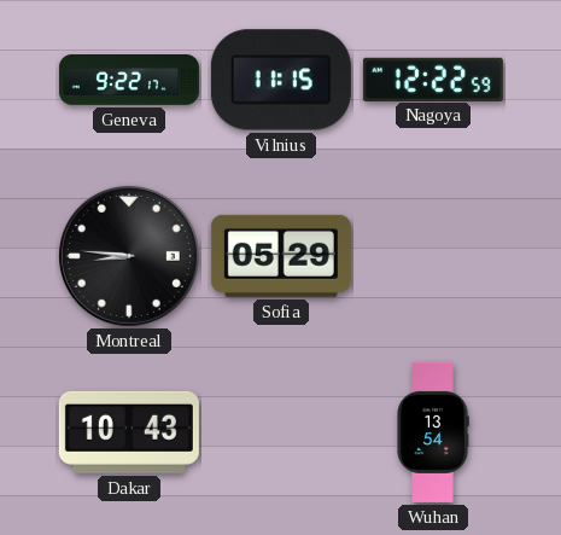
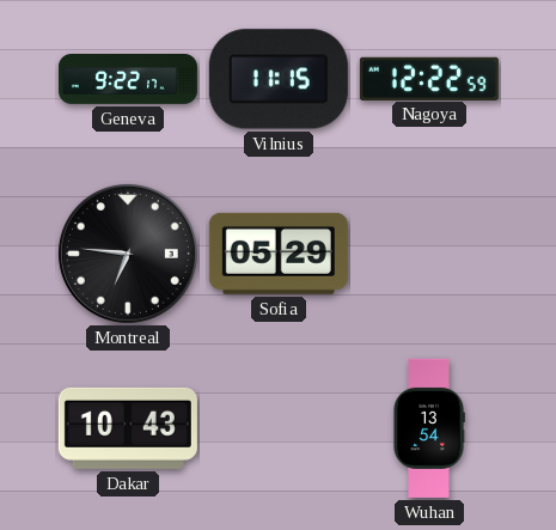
Montreal: 8:46 -> 6:46
